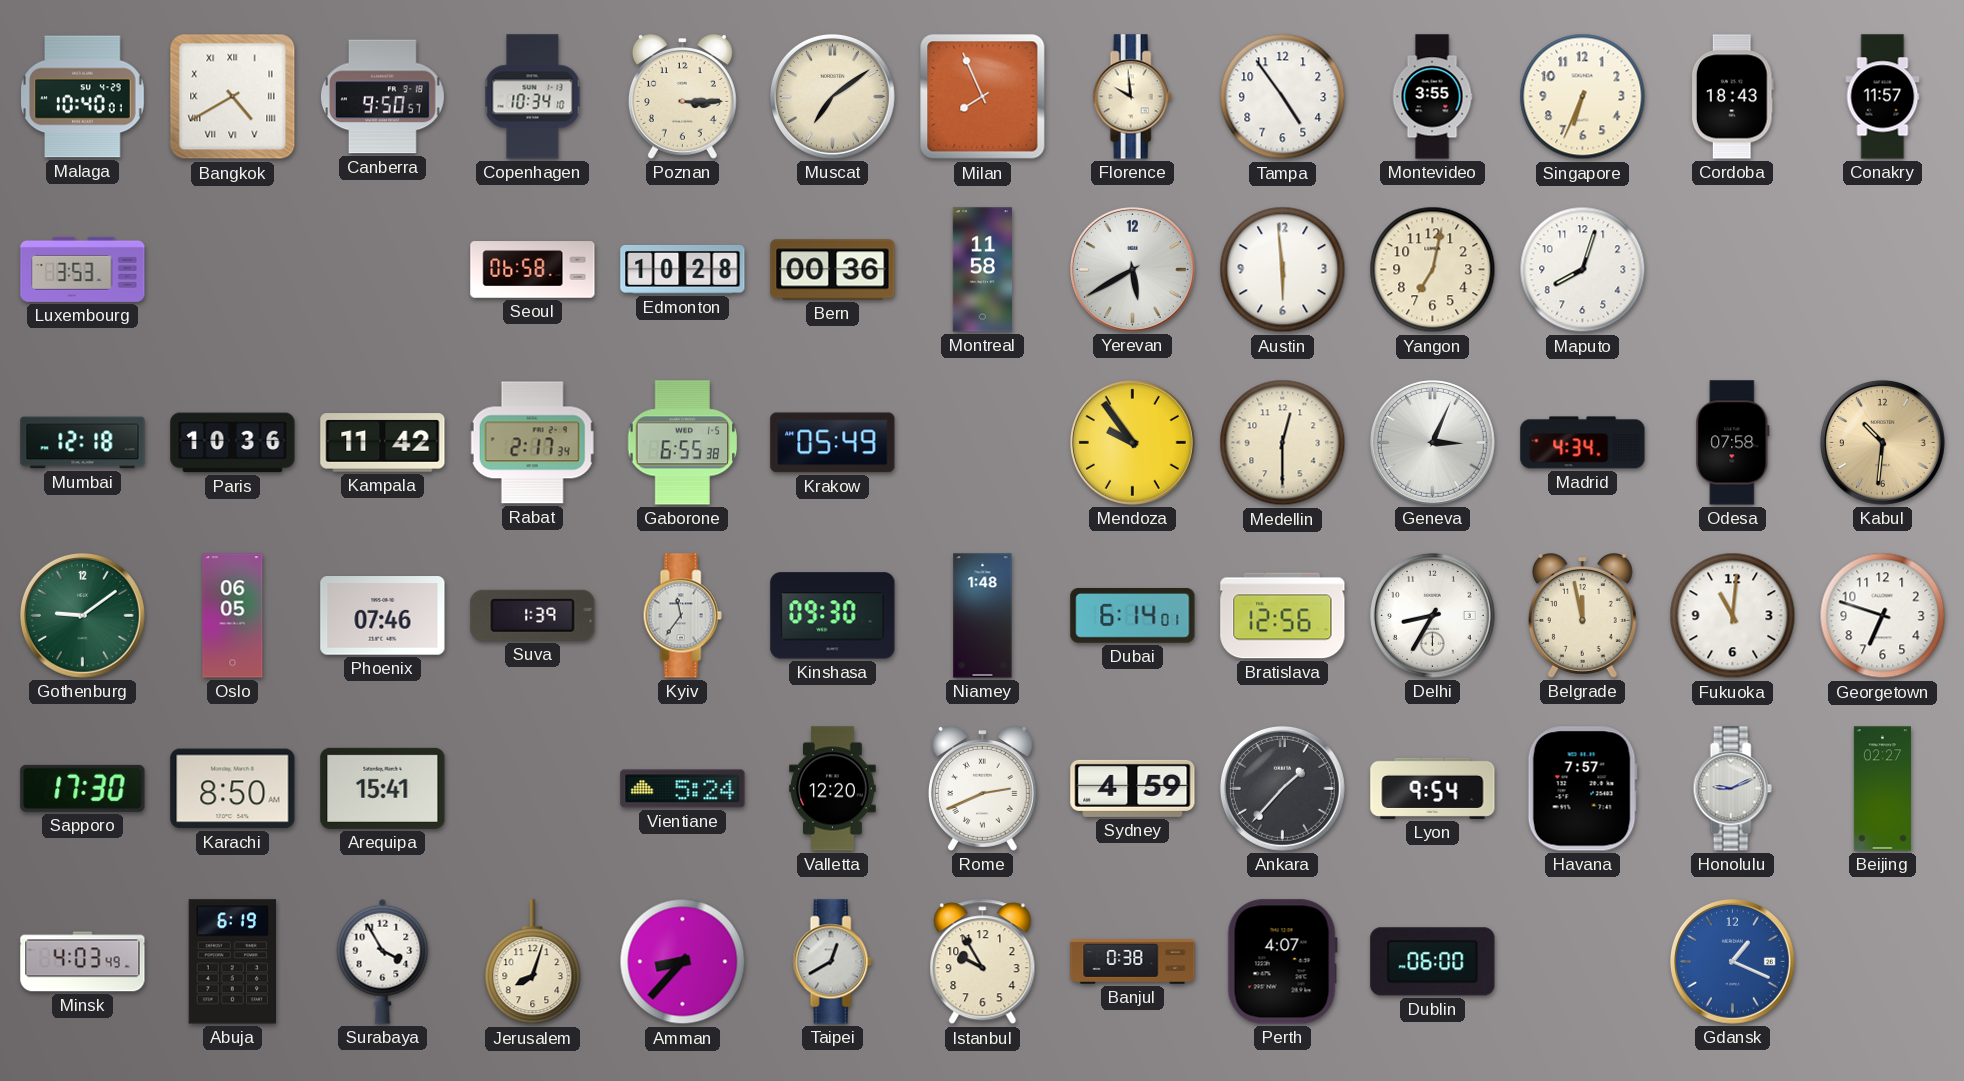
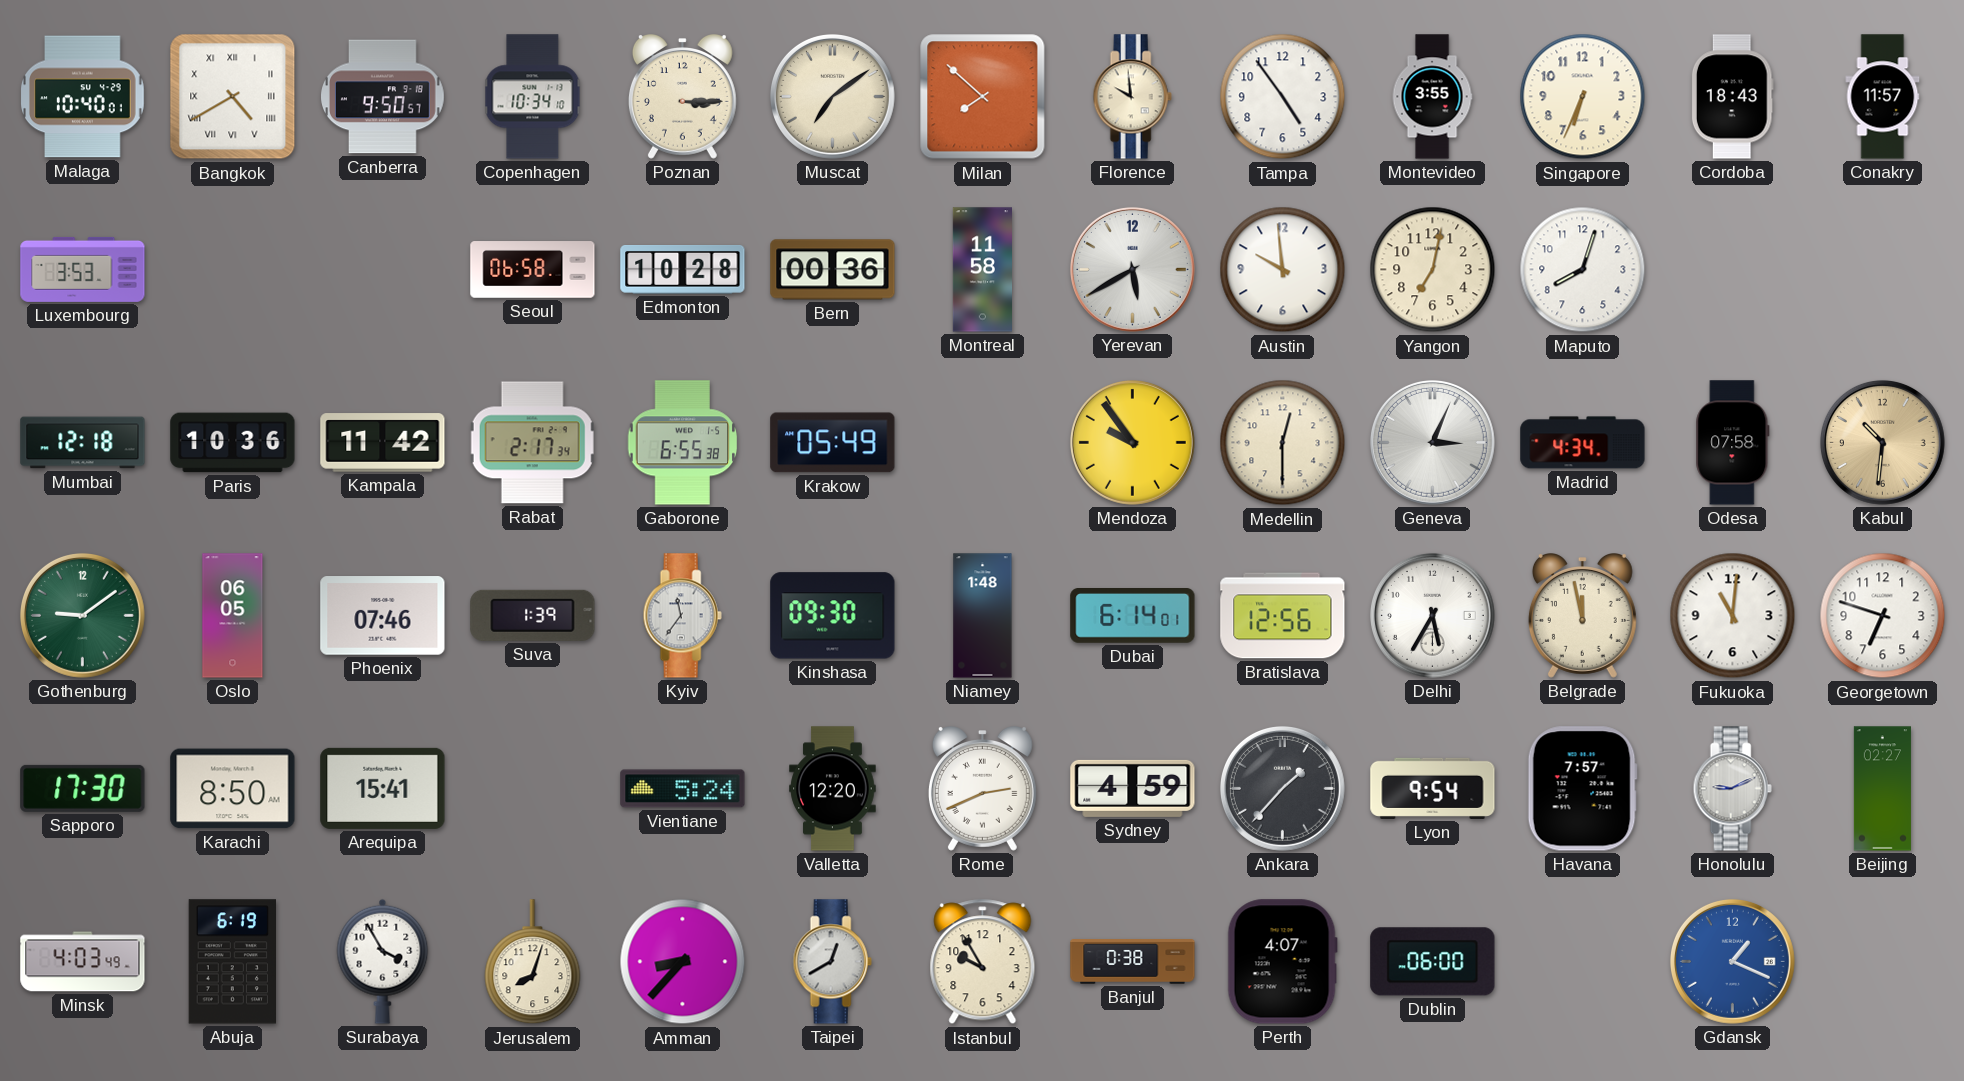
Milan: 7:56 -> 7:52
Austin: 5:59 -> 9:59
Delhi: 8:35 -> 5:35
